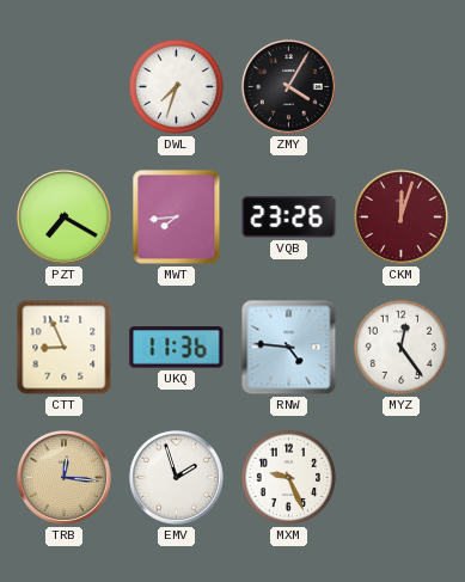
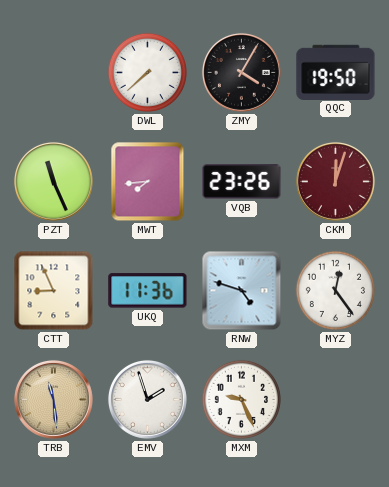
DWL: 7:33 -> 7:38
QQC: none -> 19:50
PZT: 7:20 -> 11:26
RNW: 4:46 -> 4:48
TRB: 12:16 -> 11:29
